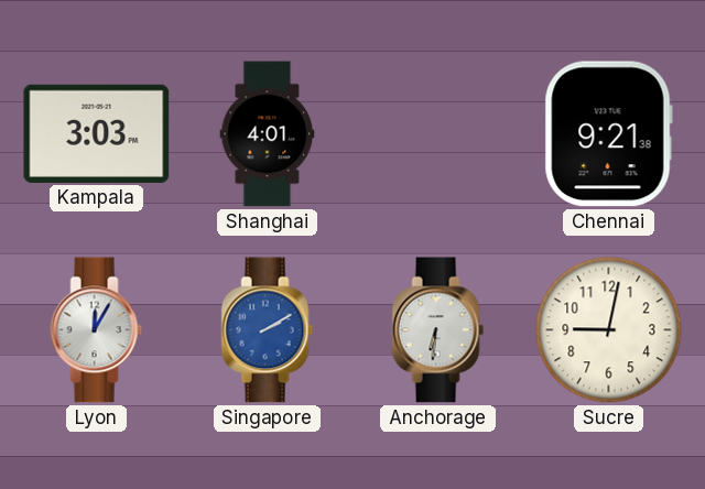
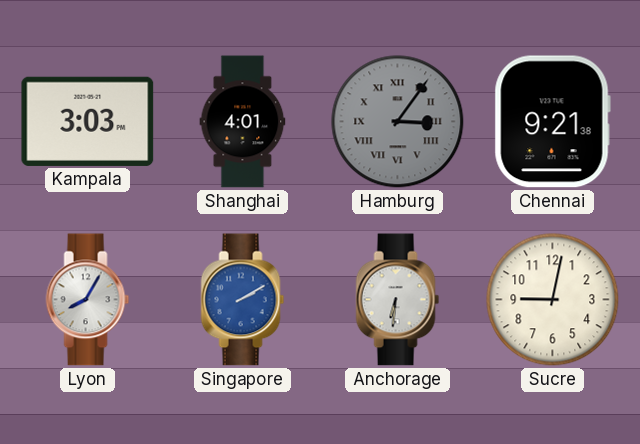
Hamburg: none -> 3:06
Lyon: 12:05 -> 8:05
